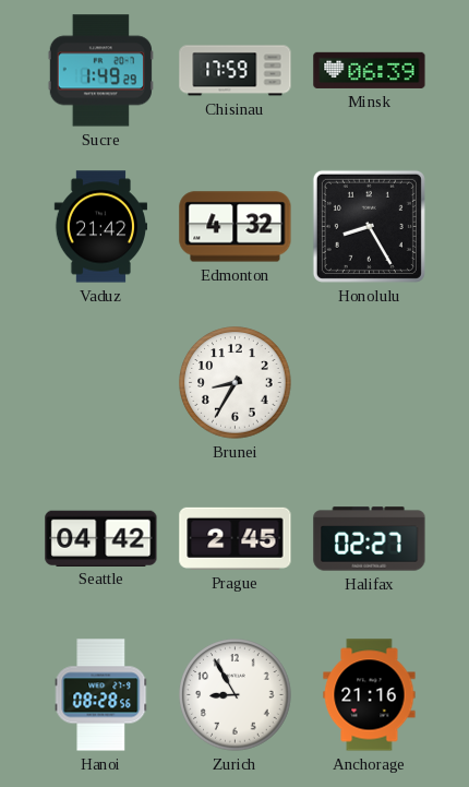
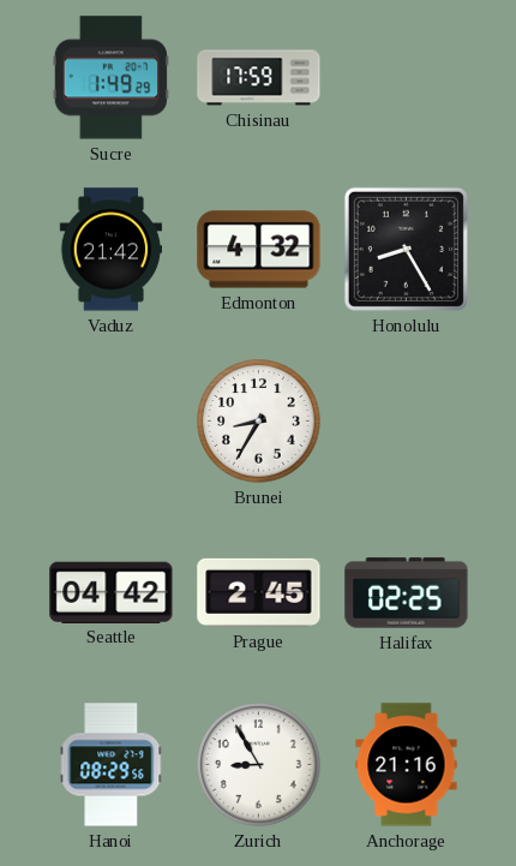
Minsk: 06:39 -> none
Halifax: 02:27 -> 02:25
Hanoi: 08:28 -> 08:29
